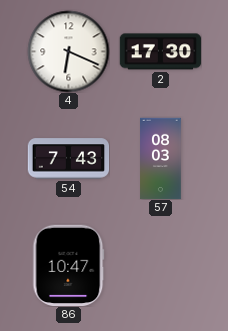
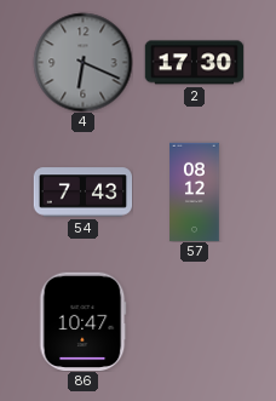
4 dial: white -> grey
57: 08:03 -> 08:12
